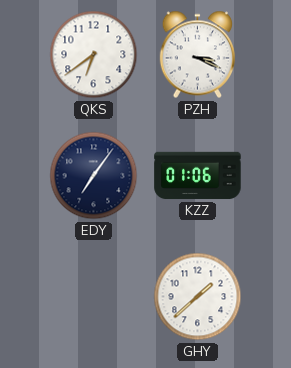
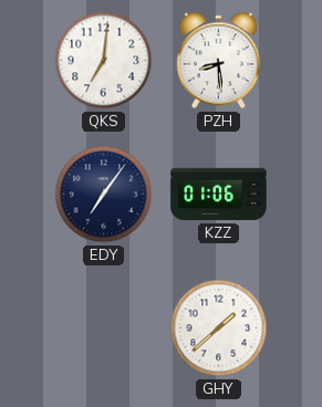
QKS: 6:39 -> 7:01
PZH: 3:19 -> 8:29
